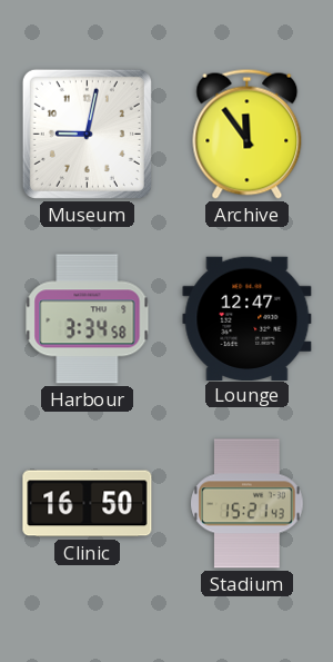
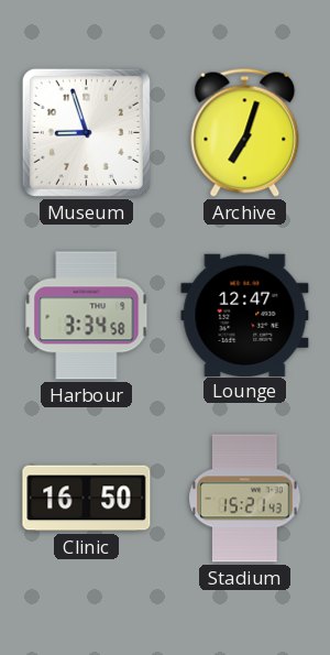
Museum: 9:02 -> 8:57
Archive: 11:54 -> 7:03
